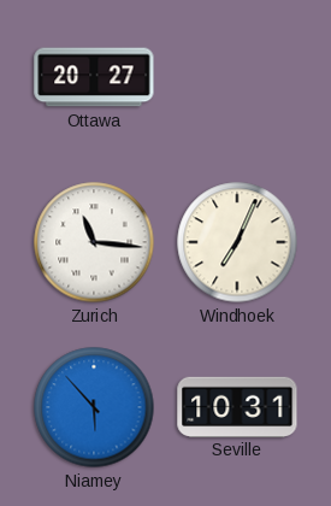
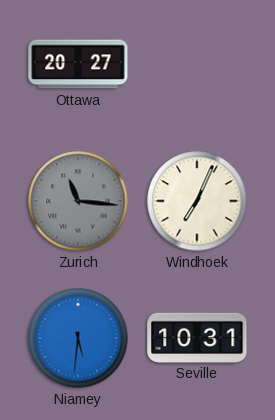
Zurich dial: white -> grey
Niamey: 5:53 -> 5:31
